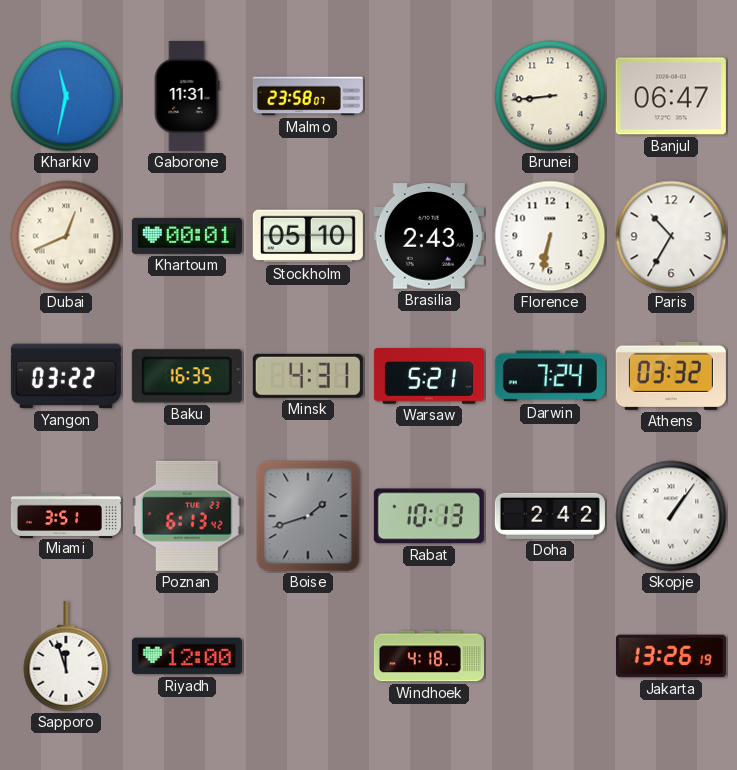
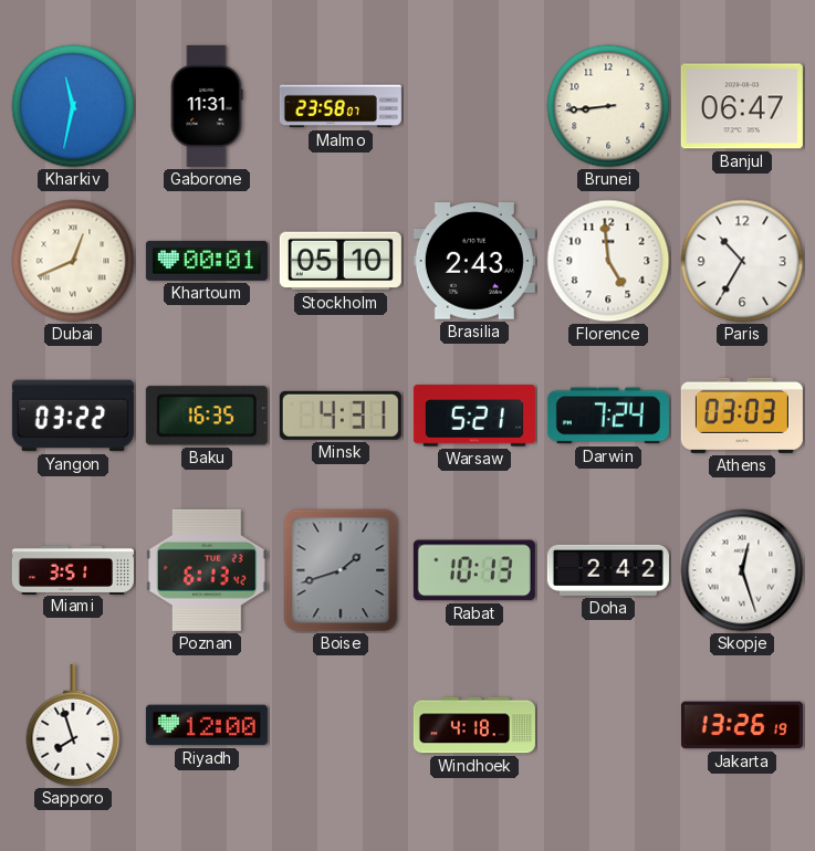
Florence: 6:32 -> 4:59
Athens: 03:32 -> 03:03
Skopje: 1:06 -> 12:27
Sapporo: 11:57 -> 7:57
